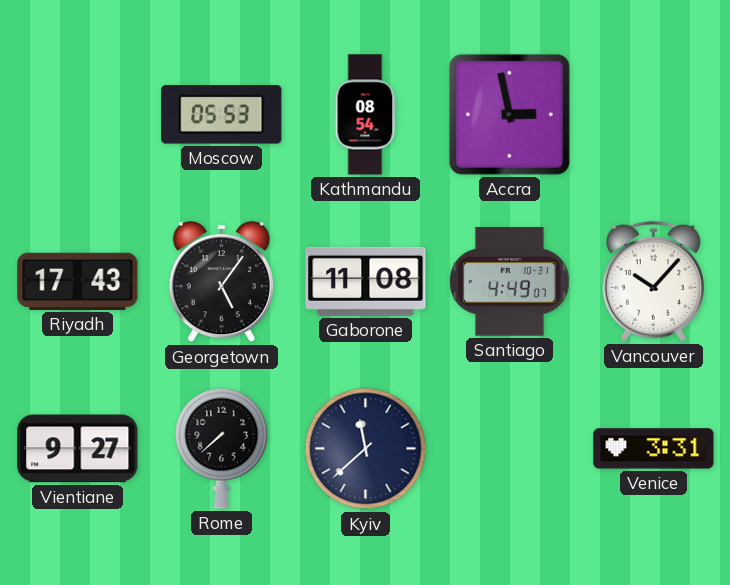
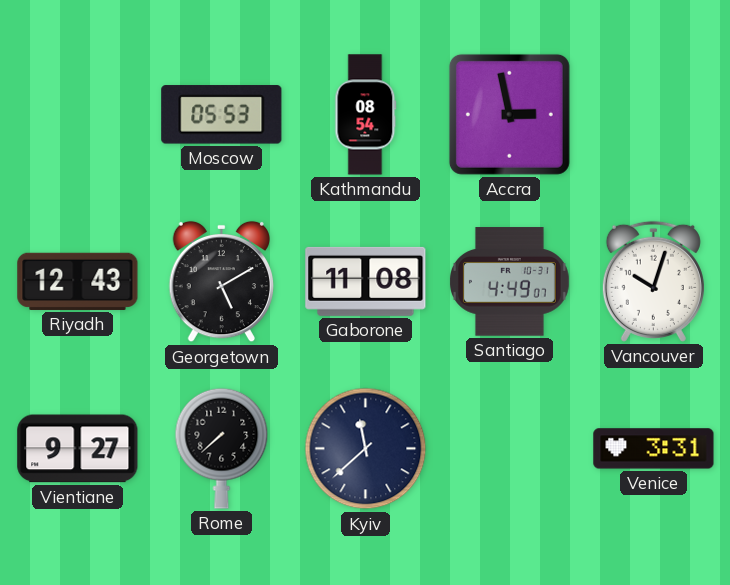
Riyadh: 17:43 -> 12:43
Georgetown: 5:06 -> 5:10
Vancouver: 10:07 -> 10:03
